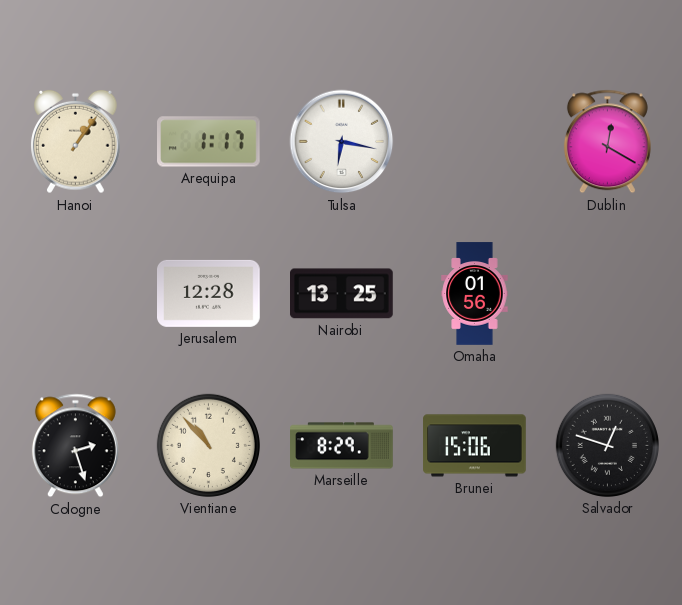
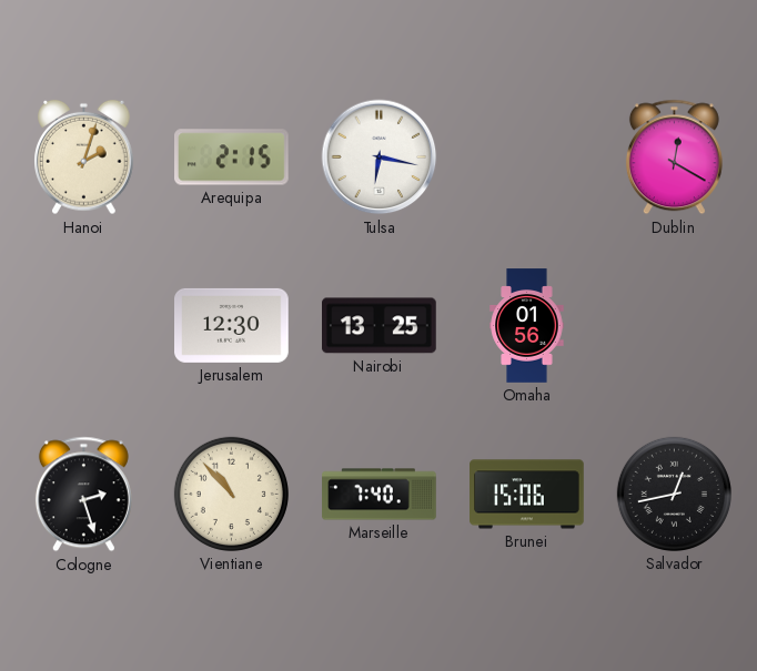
Hanoi: 1:06 -> 2:03
Arequipa: 1:17 -> 2:15
Jerusalem: 12:28 -> 12:30
Marseille: 8:29 -> 7:40
Salvador: 12:48 -> 12:43
